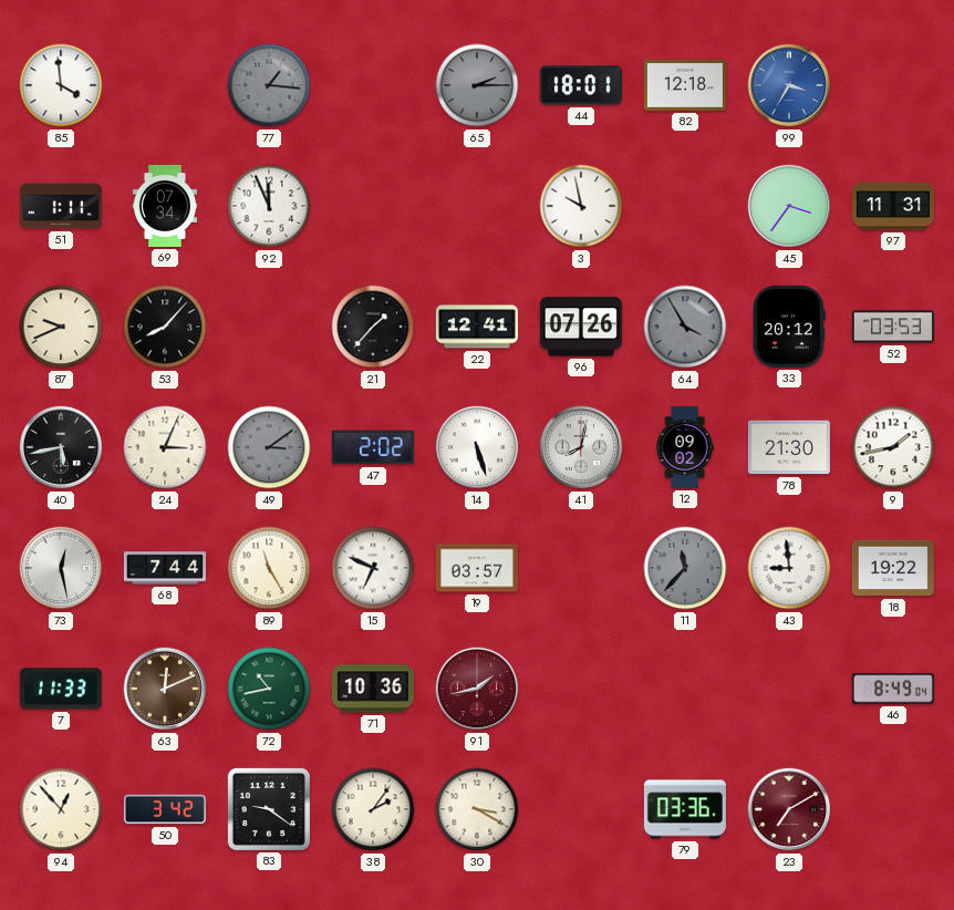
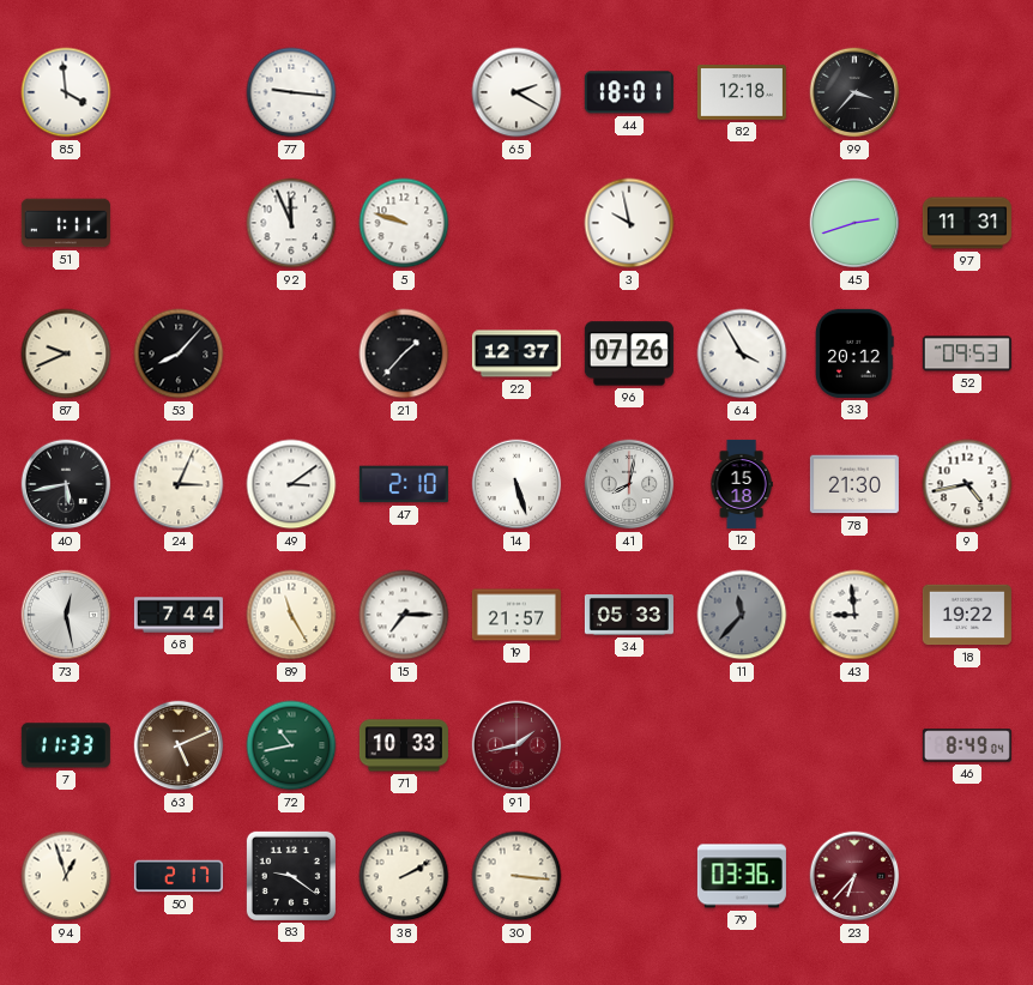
77: 1:16 -> 9:16
77 dial: grey -> white
65: 2:15 -> 2:20
65 dial: grey -> white
99: 3:35 -> 3:37
99 dial: blue -> black
69: 07:34 -> none
5: none -> 9:48
45: 3:36 -> 2:42
22: 12:41 -> 12:37
64 dial: grey -> white
52: 03:53 -> 09:53
49 dial: grey -> white
47: 2:02 -> 2:10
12: 09:02 -> 15:18
9: 1:43 -> 4:43
15: 6:49 -> 7:15
19: 03:57 -> 21:57
34: none -> 05:33
63: 12:11 -> 5:11
71: 10:36 -> 10:33
94: 12:53 -> 12:57
50: 3:42 -> 2:17
38: 2:06 -> 2:10
30: 3:20 -> 3:16
23: 7:10 -> 6:37
